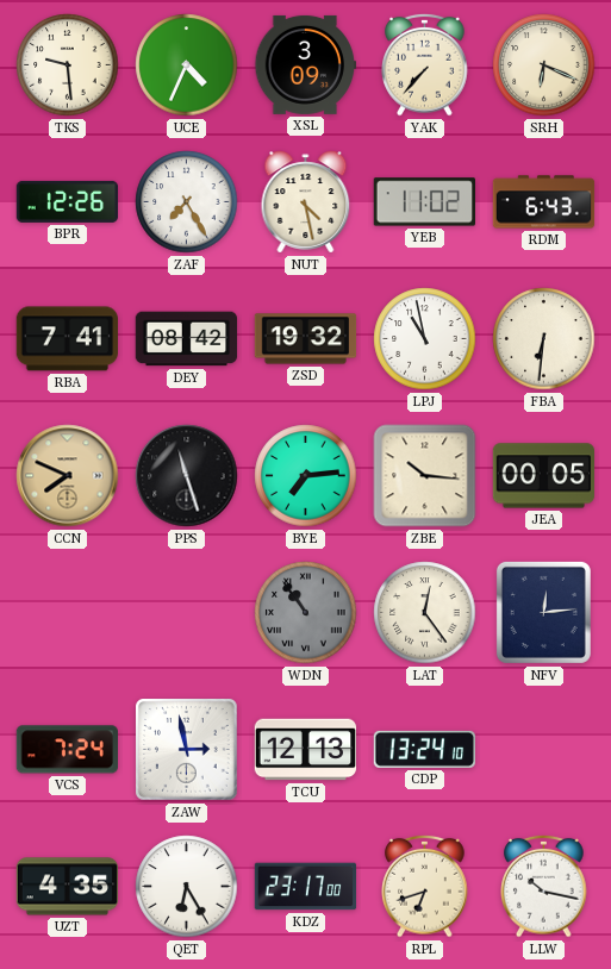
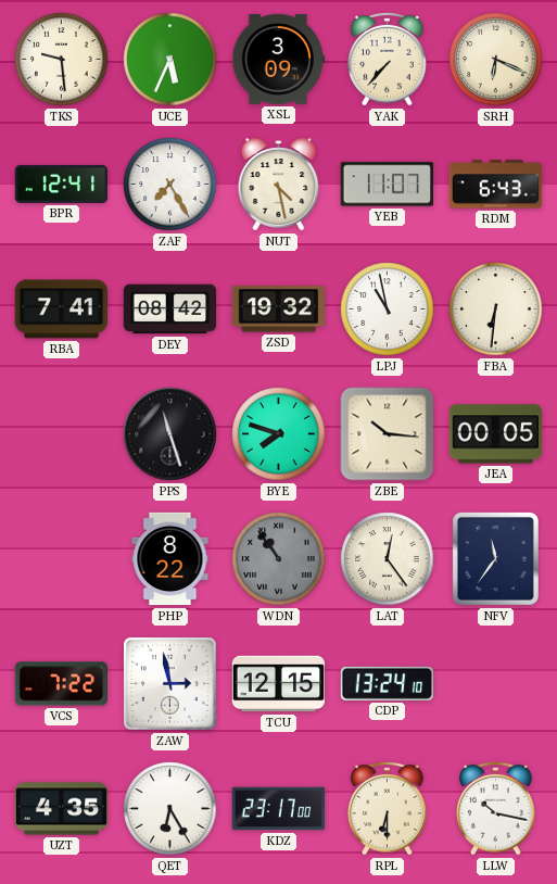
UCE: 4:34 -> 5:34
BPR: 12:26 -> 12:41
YEB: 11:02 -> 11:07
CCN: 7:49 -> none
BYE: 7:14 -> 7:48
PHP: none -> 8:22
NFV: 12:14 -> 11:36
VCS: 7:24 -> 7:22
TCU: 12:13 -> 12:15
RPL: 6:42 -> 6:30
